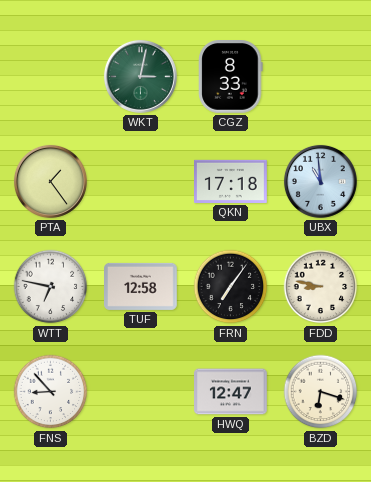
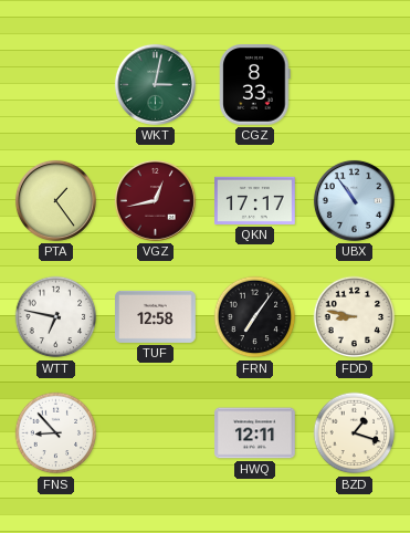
VGZ: none -> 12:43
QKN: 17:18 -> 17:17
UBX: 10:59 -> 10:54
HWQ: 12:47 -> 12:11
BZD: 6:18 -> 1:18
